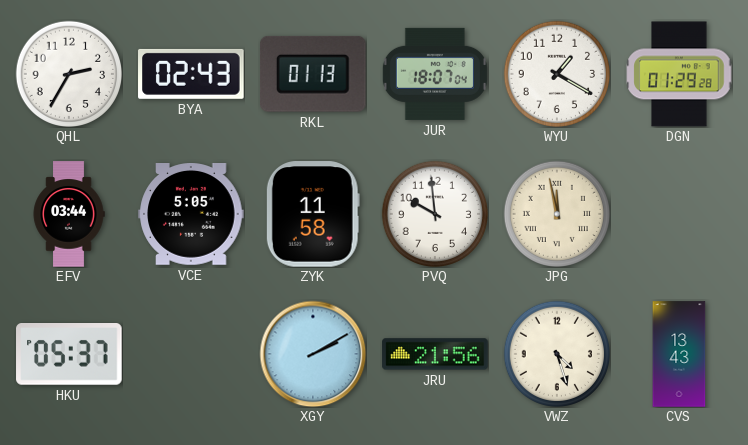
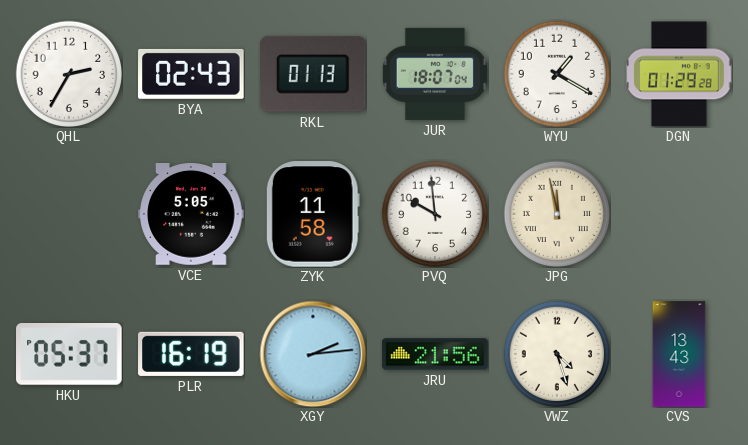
EFV: 03:44 -> none
PLR: none -> 16:19
XGY: 2:10 -> 2:14
